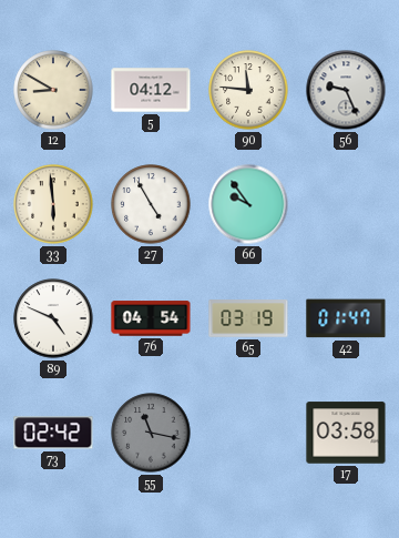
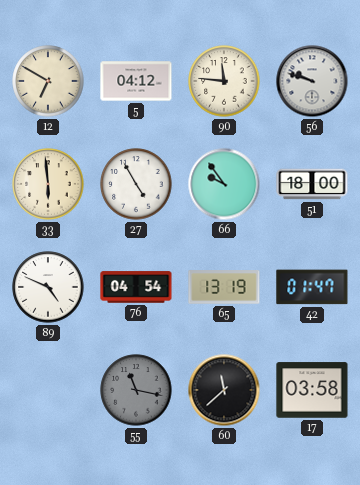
12: 8:50 -> 6:50
56: 9:26 -> 9:48
51: none -> 18:00
65: 03:19 -> 13:19
73: 02:42 -> none
60: none -> 11:38
